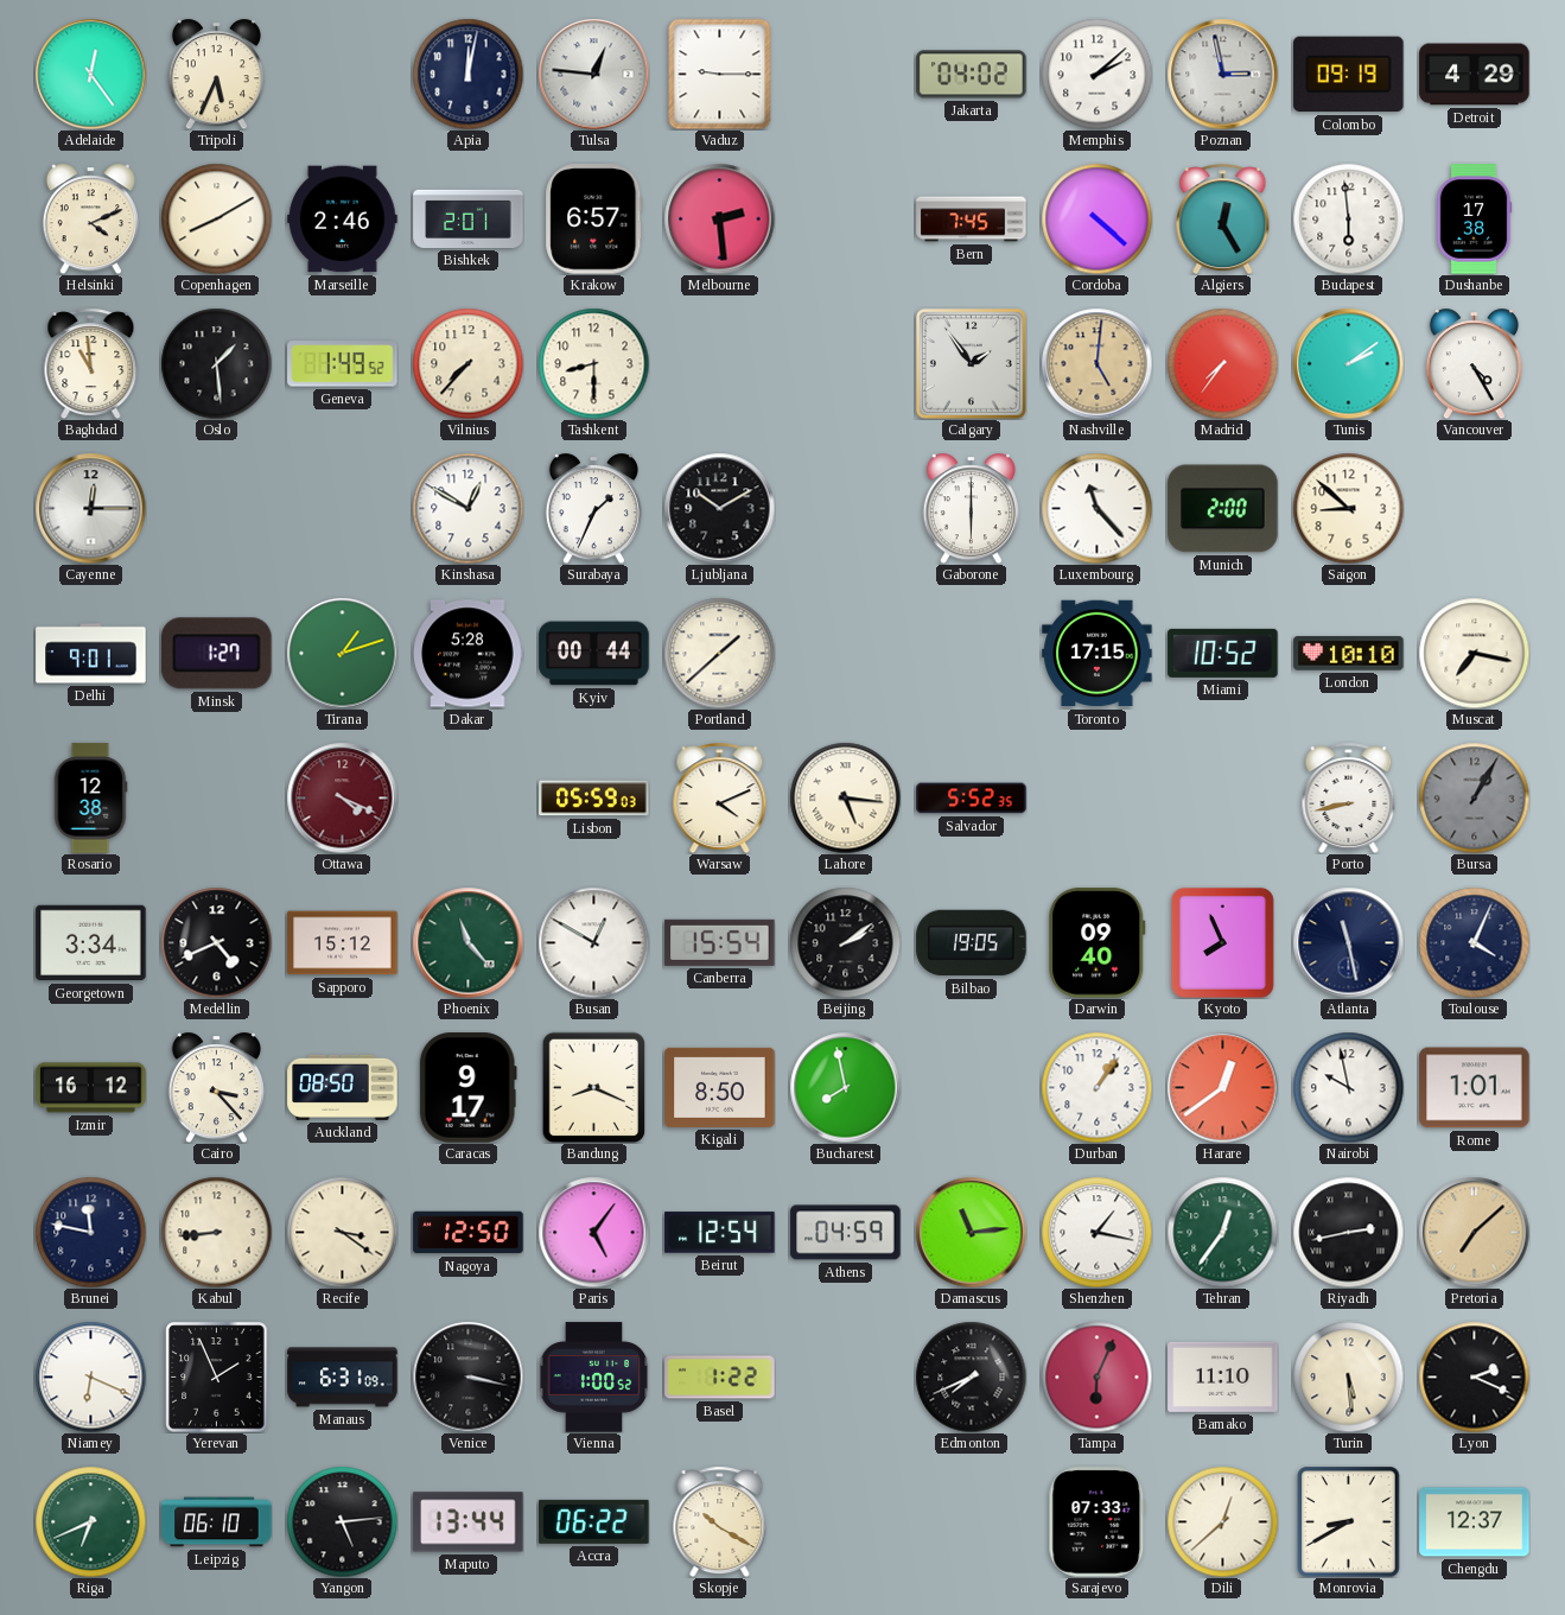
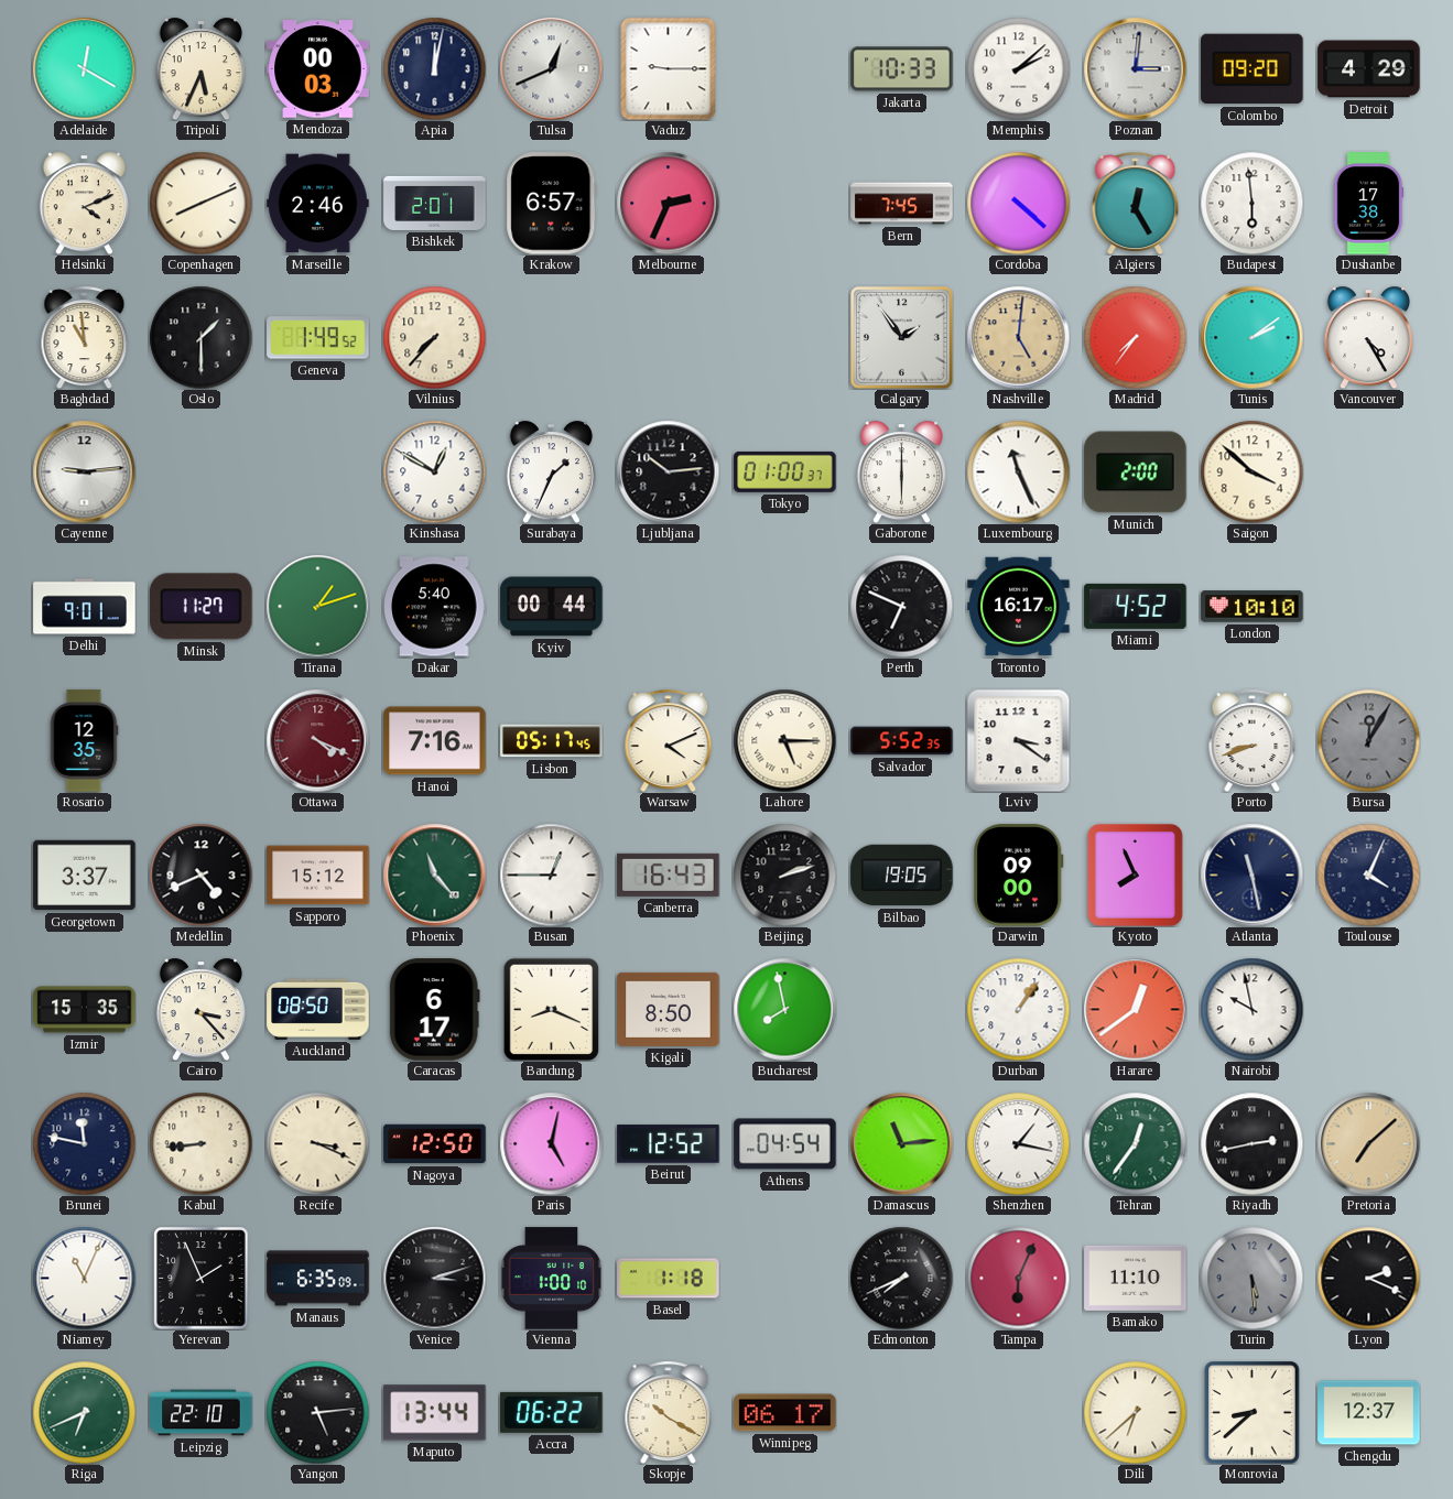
Adelaide: 12:24 -> 12:20
Mendoza: none -> 00:03
Tulsa: 12:46 -> 12:41
Jakarta: 04:02 -> 10:33
Poznan: 2:58 -> 3:01
Colombo: 09:19 -> 09:20
Copenhagen: 8:10 -> 8:11
Melbourne: 2:29 -> 2:34
Oslo: 1:29 -> 1:30
Tashkent: 8:30 -> none
Cayenne: 12:15 -> 9:14
Ljubljana: 10:10 -> 10:14
Tokyo: none -> 01:00
Luxembourg: 11:23 -> 11:26
Saigon: 8:52 -> 3:52
Minsk: 1:27 -> 11:27
Dakar: 5:28 -> 5:40
Portland: 1:38 -> none
Perth: none -> 6:49
Toronto: 17:15 -> 16:17
Miami: 10:52 -> 4:52
Muscat: 7:17 -> none
Rosario: 12:38 -> 12:35
Hanoi: none -> 7:16
Lisbon: 05:59 -> 05:17
Lahore: 5:16 -> 5:15
Lviv: none -> 3:21
Porto: 8:43 -> 8:42
Bursa: 1:05 -> 12:05
Georgetown: 3:34 -> 3:37
Busan: 12:50 -> 12:45
Canberra: 15:54 -> 16:43
Beijing: 2:09 -> 2:12
Darwin: 09:40 -> 09:00
Izmir: 16:12 -> 15:35
Caracas: 9:17 -> 6:17
Rome: 1:01 -> none
Recife: 3:21 -> 3:19
Paris: 5:06 -> 5:02
Beirut: 12:54 -> 12:52
Athens: 04:59 -> 04:54
Niamey: 6:19 -> 11:04
Manaus: 6:31 -> 6:35
Venice: 3:17 -> 3:12
Vienna: 1:00:52 -> 1:00:10
Basel: 1:22 -> 1:18
Turin dial: cream -> grey
Leipzig: 06:10 -> 22:10
Winnipeg: none -> 06:17
Sarajevo: 07:33 -> none
Dili: 12:38 -> 6:38
Monrovia: 8:40 -> 8:38
